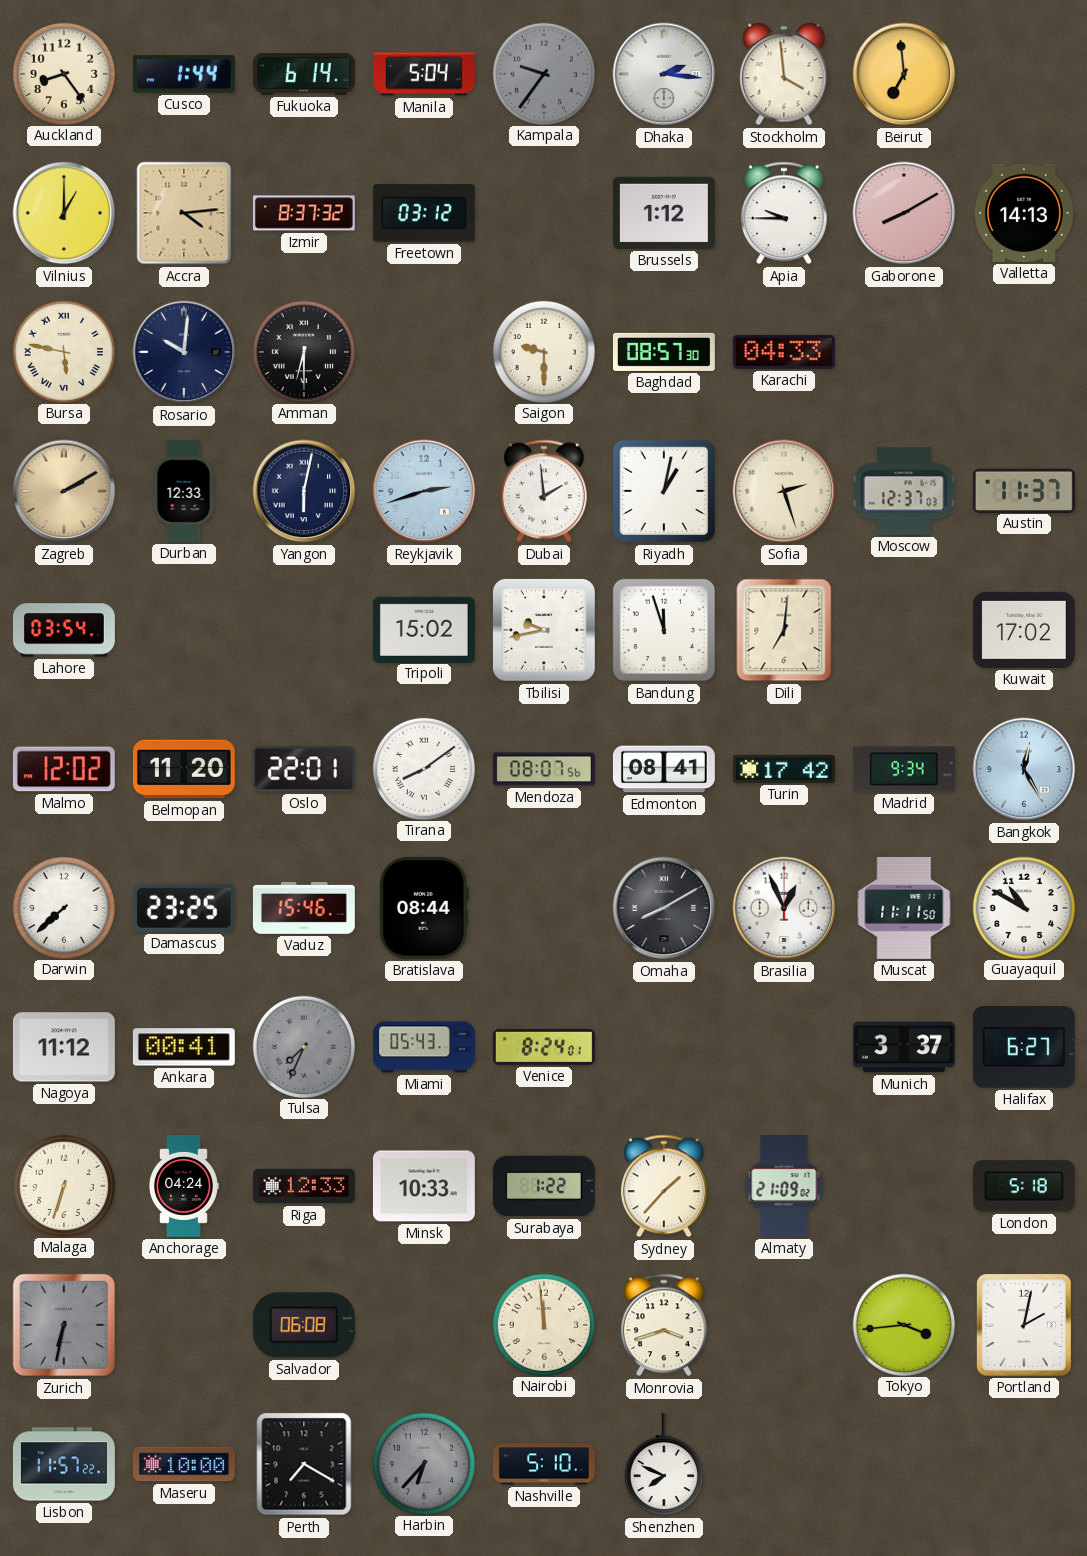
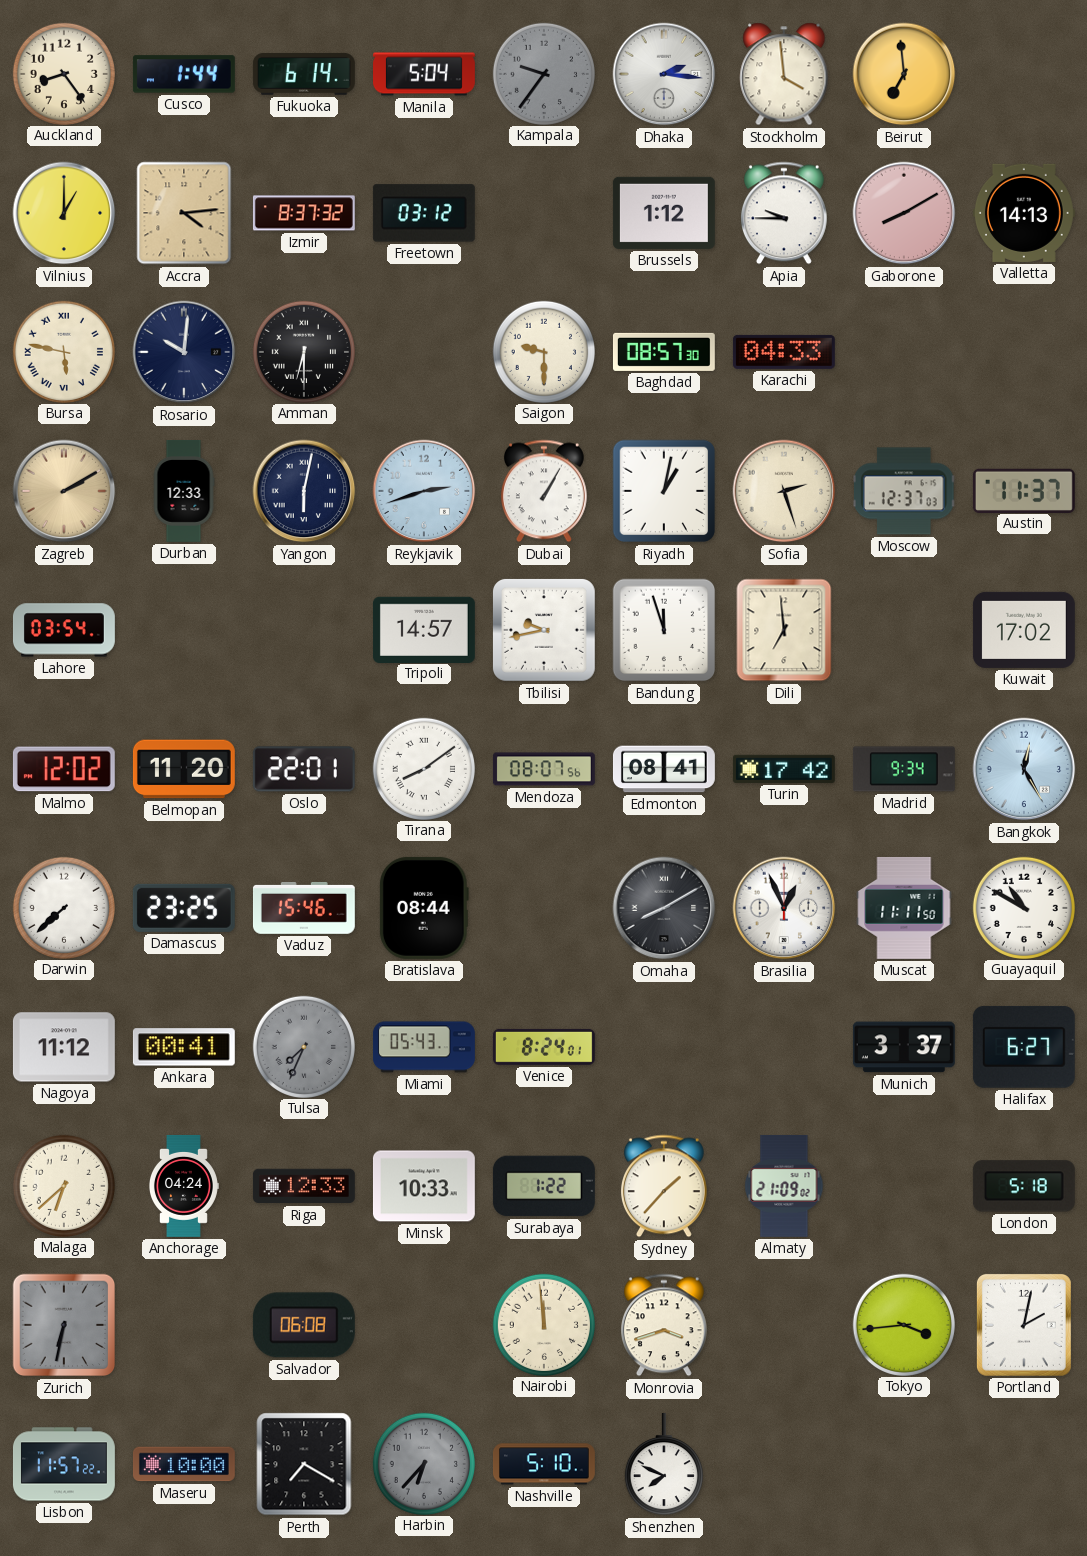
Dubai: 1:59 -> 1:05
Tripoli: 15:02 -> 14:57
Dili: 7:01 -> 6:59
Malaga: 6:33 -> 6:38
